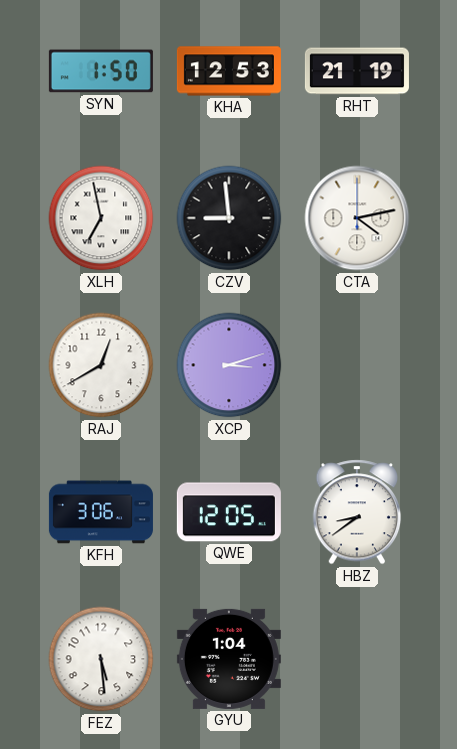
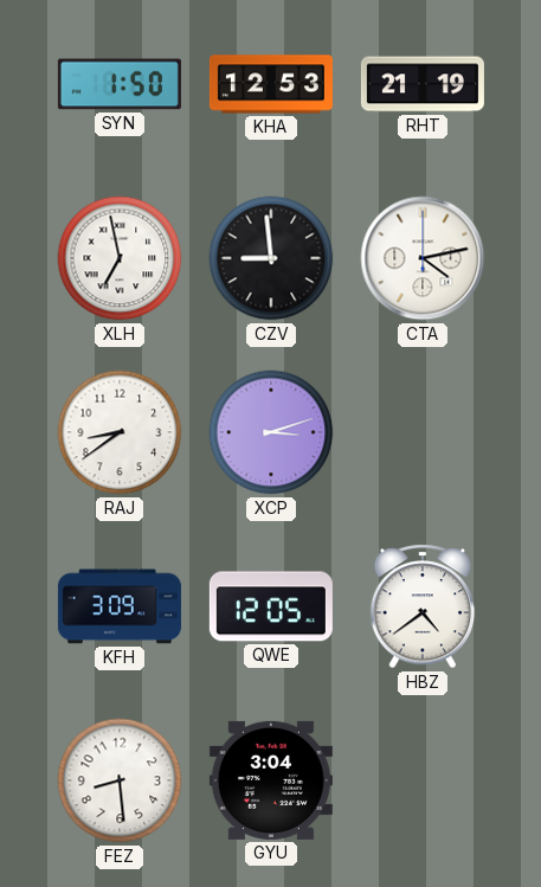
RAJ: 12:40 -> 8:39
KFH: 3:06 -> 3:09
HBZ: 8:39 -> 4:39
FEZ: 5:29 -> 8:29
GYU: 1:04 -> 3:04
